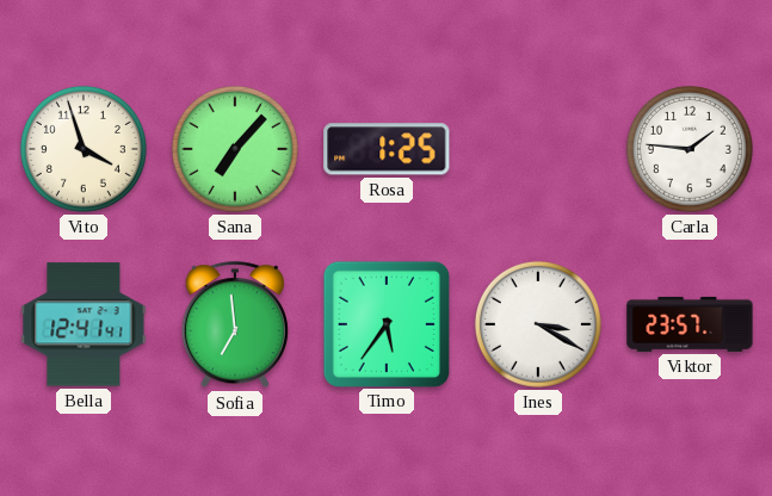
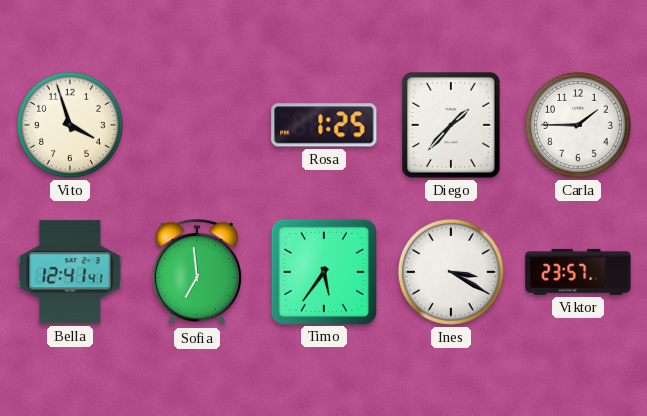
Sana: 7:07 -> none
Diego: none -> 1:37
Carla: 1:46 -> 1:45
